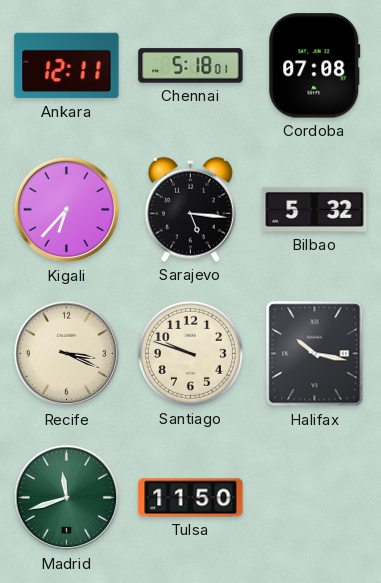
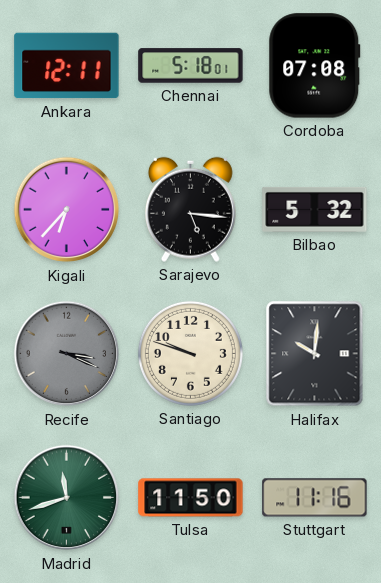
Recife dial: cream -> grey
Halifax: 10:17 -> 10:01
Stuttgart: none -> 11:16
